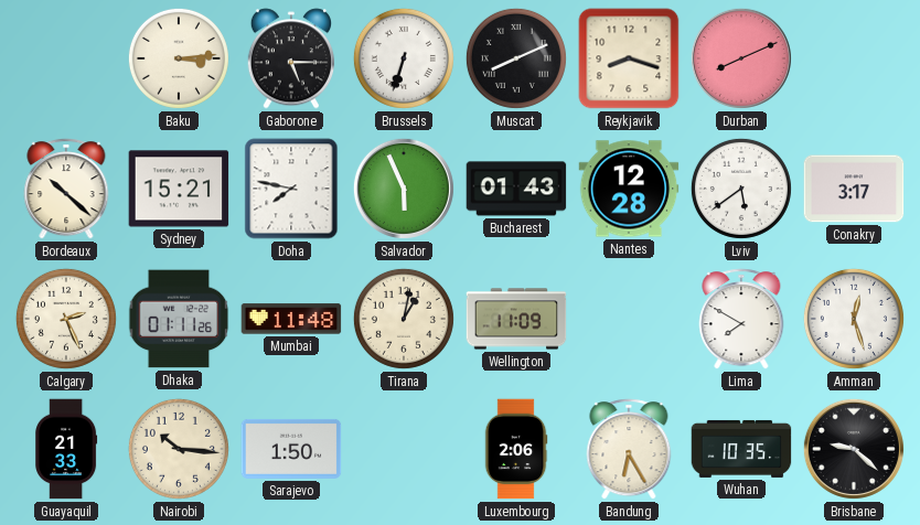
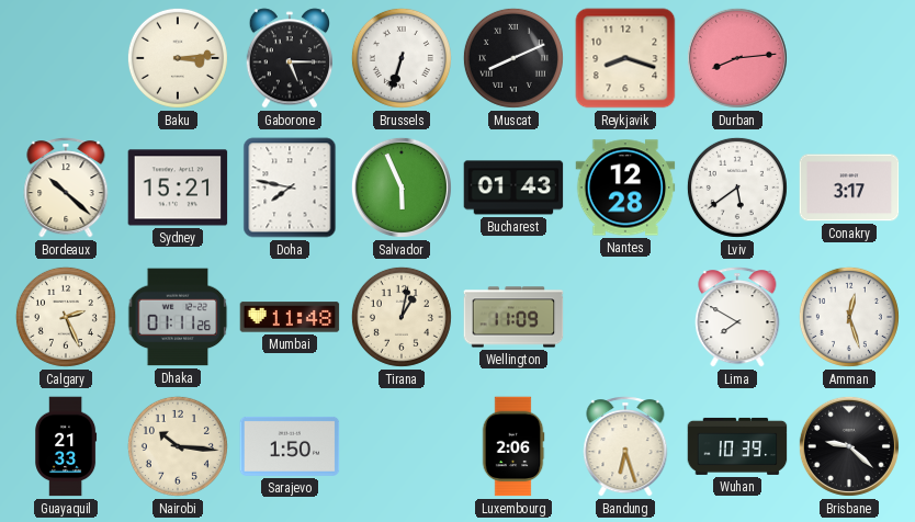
Durban: 8:11 -> 8:14
Bandung: 6:25 -> 6:27
Wuhan: 10:35 -> 10:39
